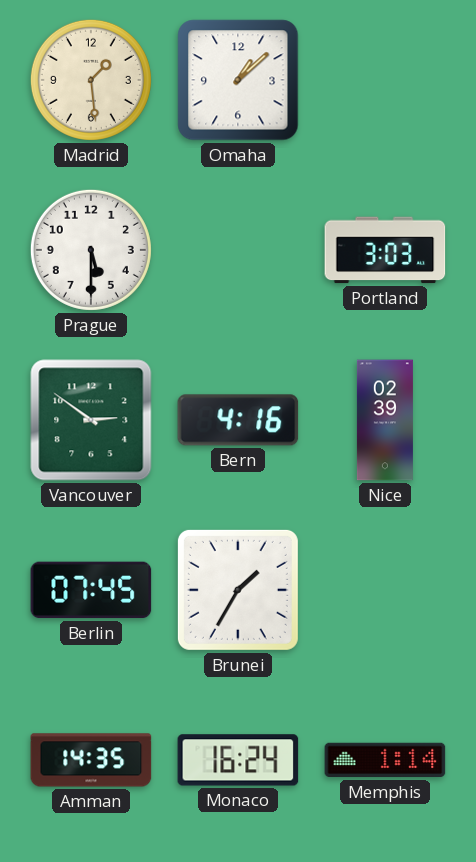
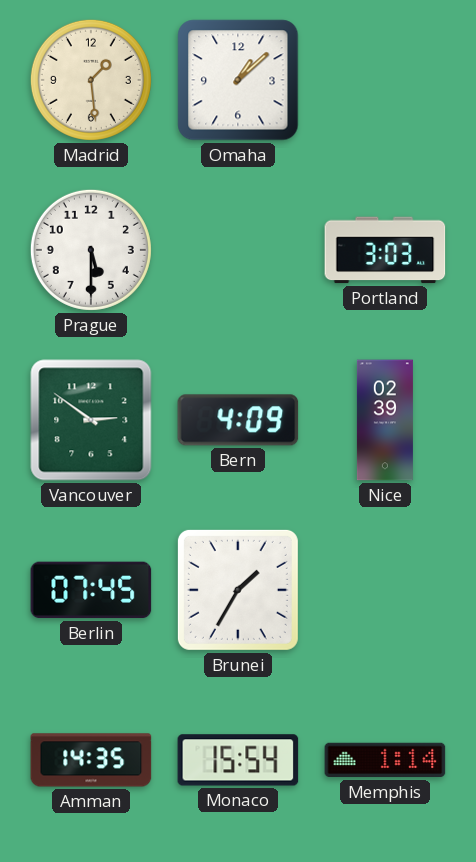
Bern: 4:16 -> 4:09
Monaco: 16:24 -> 15:54
